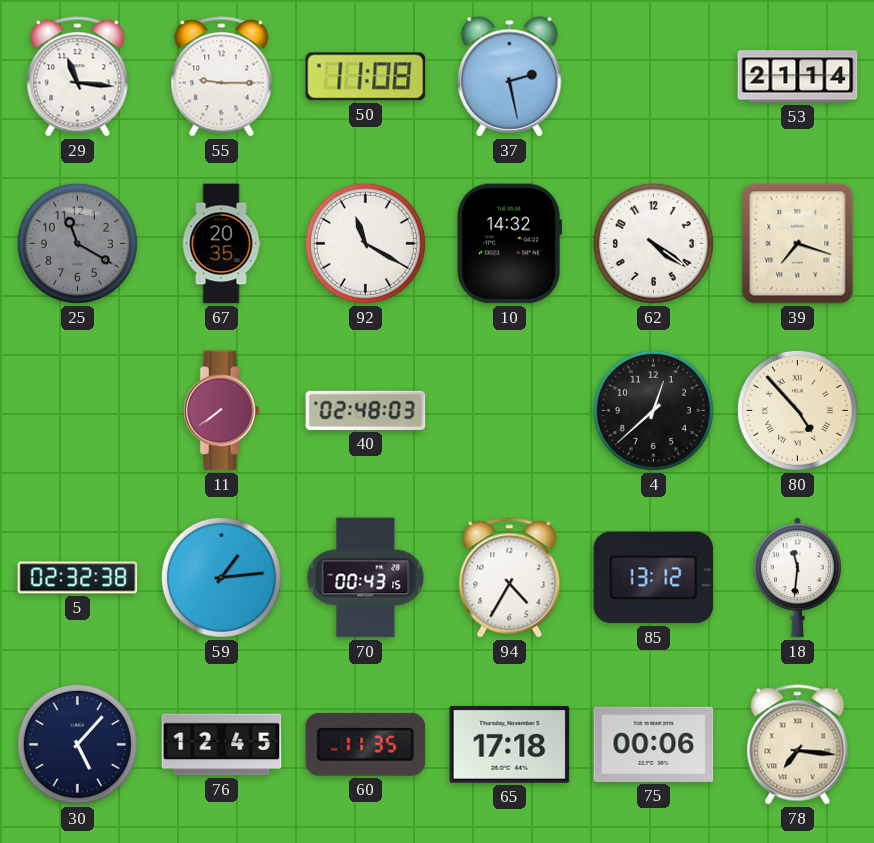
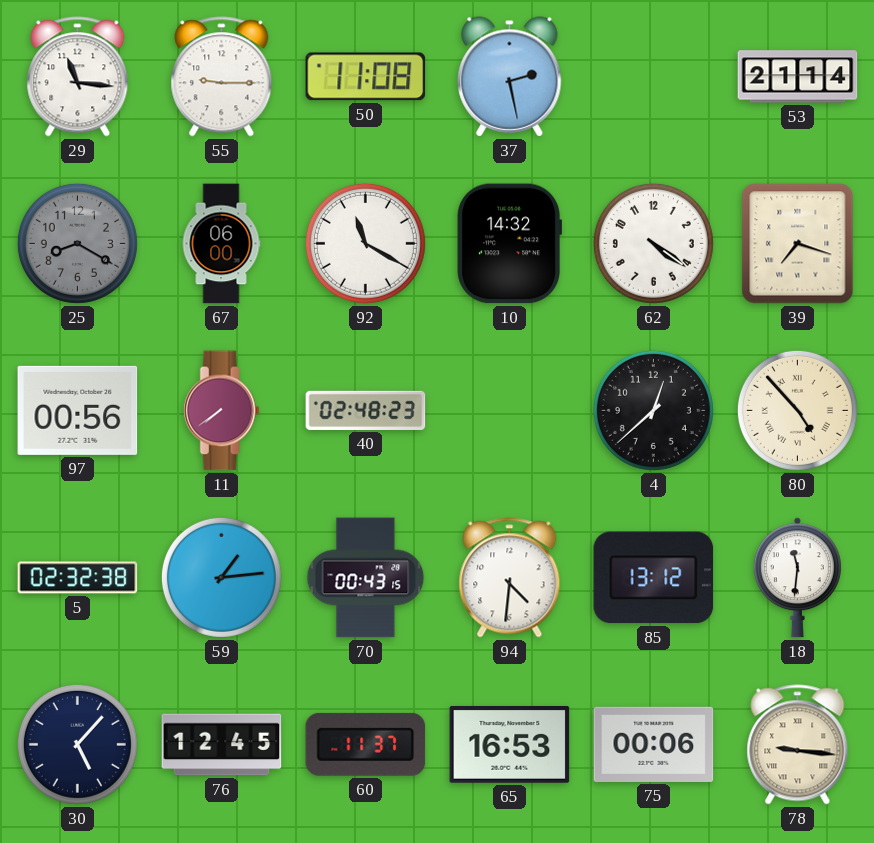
25: 11:20 -> 8:20
67: 20:35 -> 06:00
97: none -> 00:56
40: 02:48:03 -> 02:48:23
94: 4:35 -> 4:31
60: 11:35 -> 11:37
65: 17:18 -> 16:53
78: 7:16 -> 9:16
